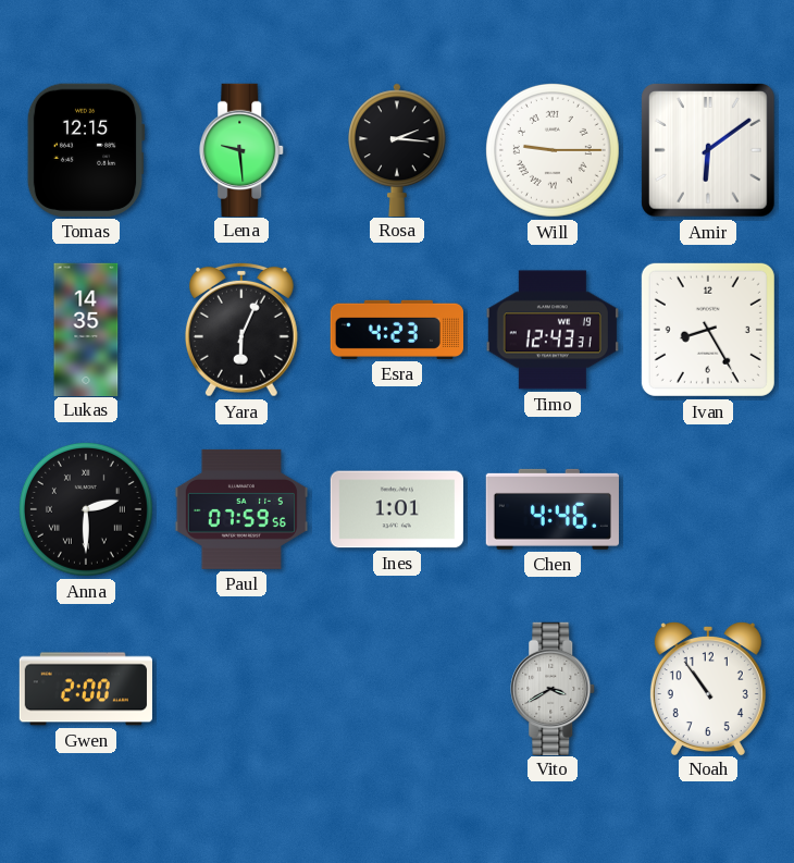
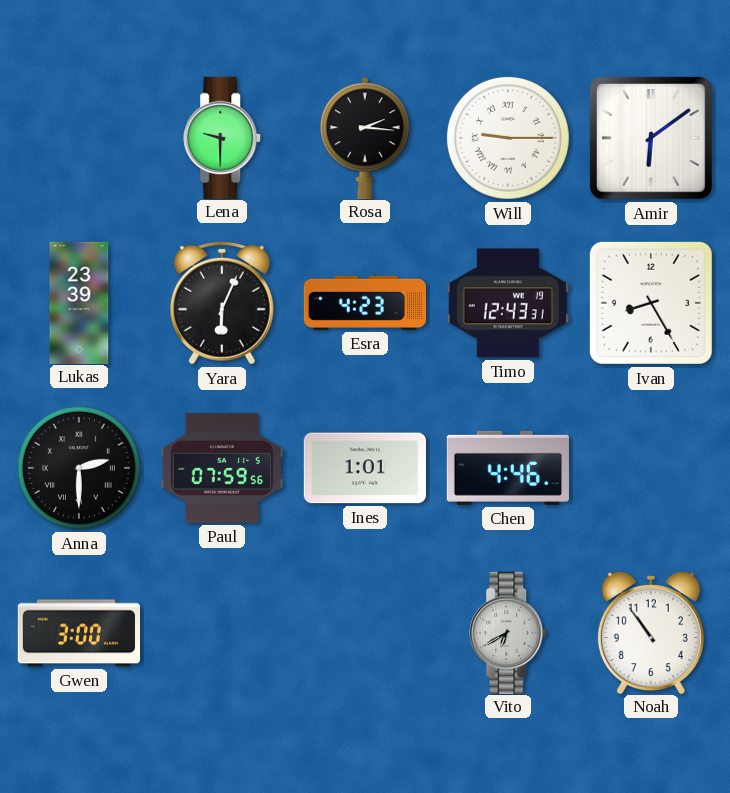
Tomas: 12:15 -> none
Lena: 9:29 -> 9:30
Lukas: 14:35 -> 23:39
Gwen: 2:00 -> 3:00
Vito: 3:40 -> 6:40
